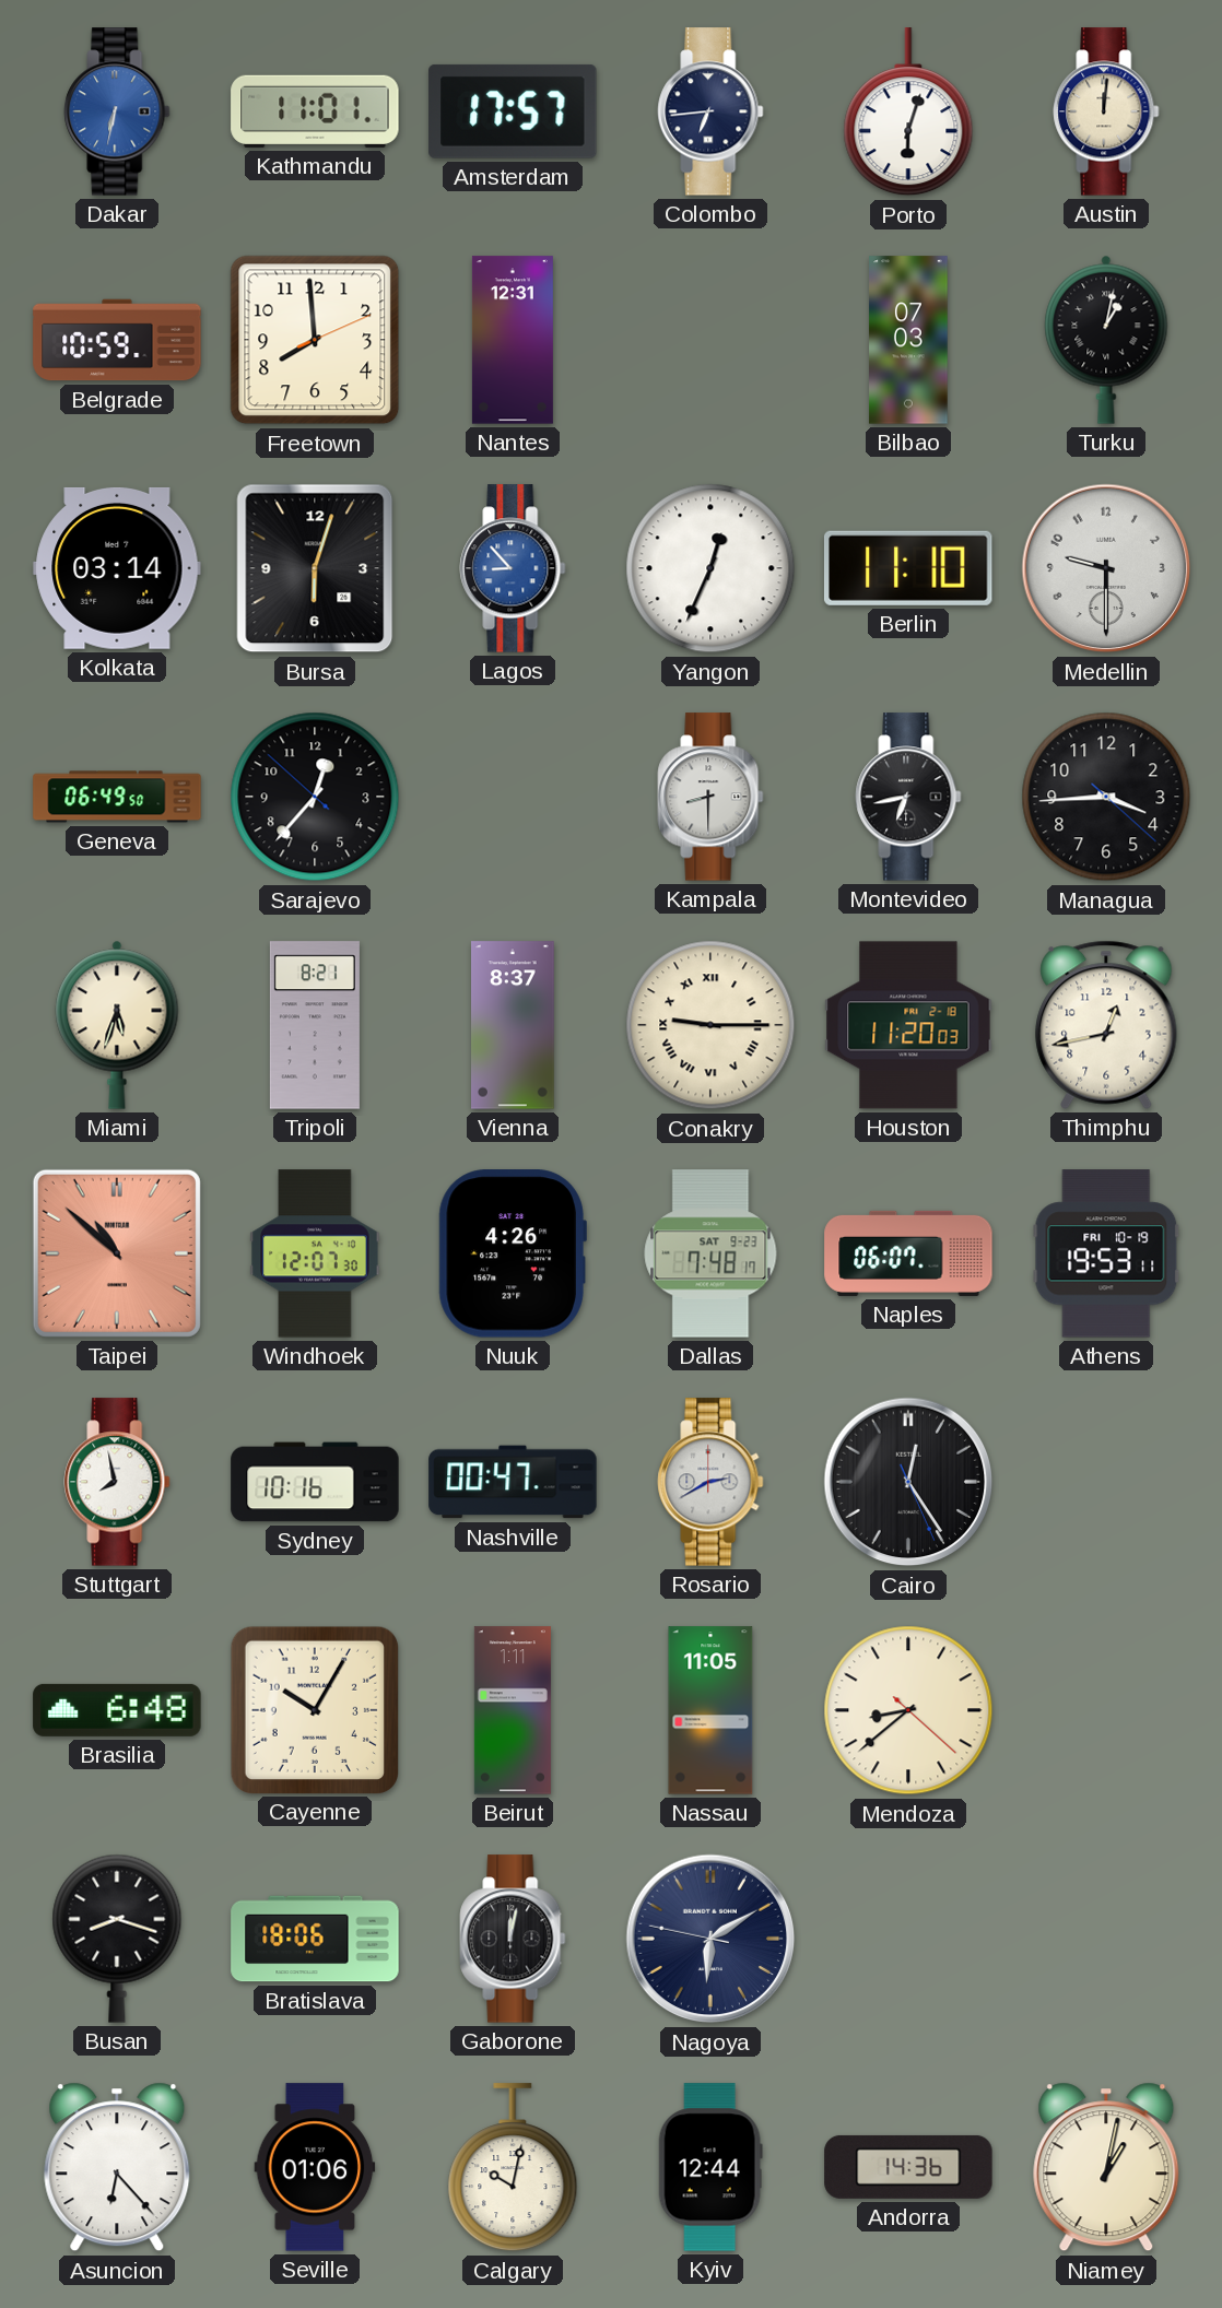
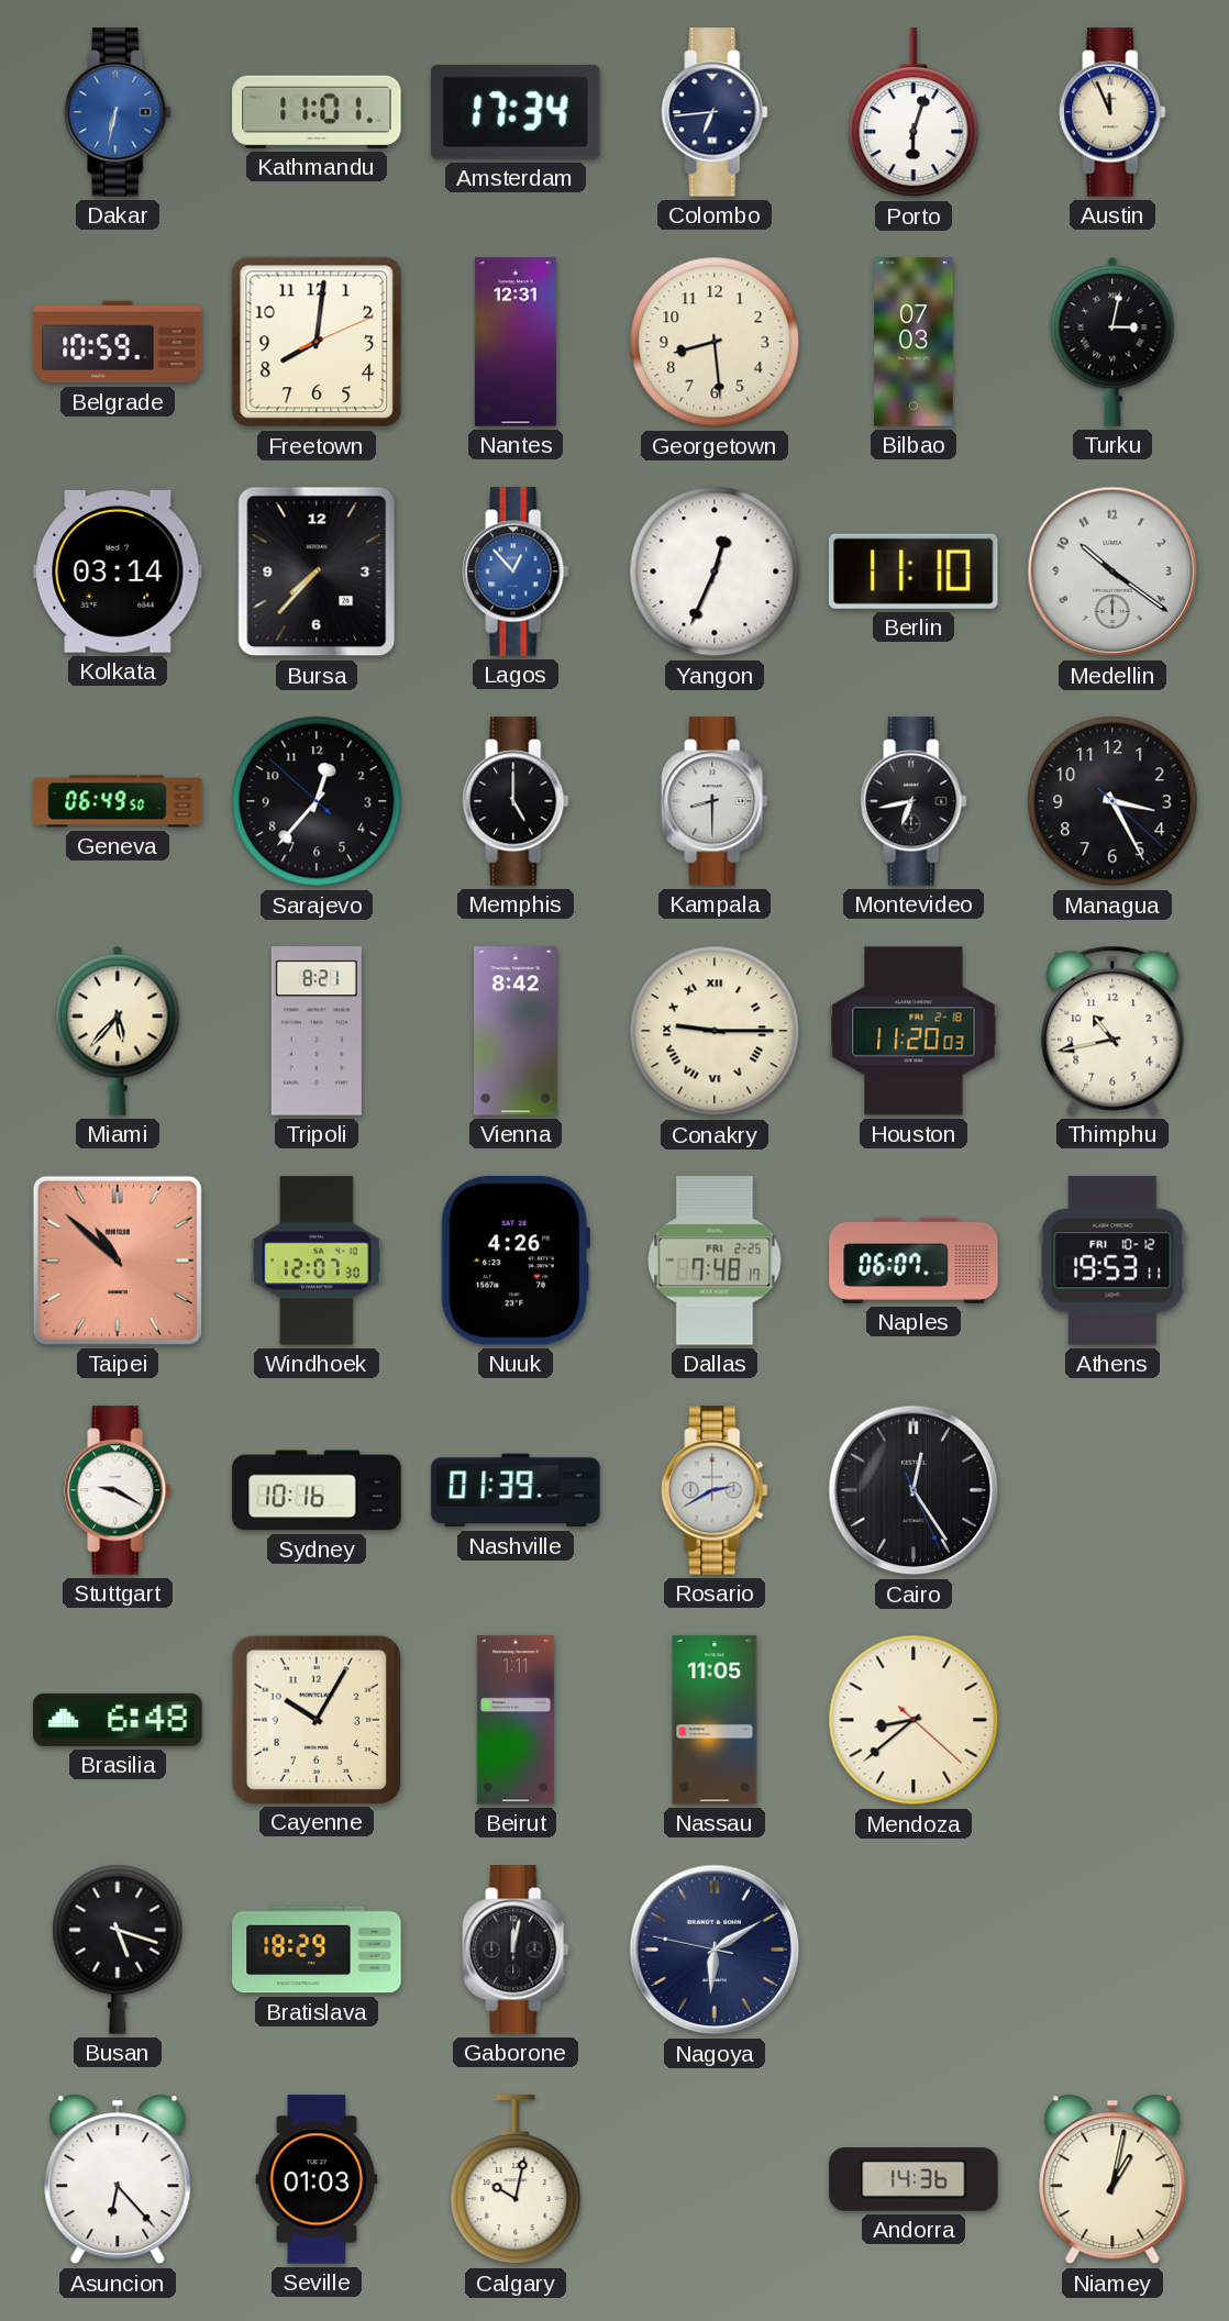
Amsterdam: 17:57 -> 17:34
Austin: 12:01 -> 11:56
Freetown: 7:59 -> 8:01
Georgetown: none -> 8:29
Turku: 1:02 -> 3:02
Bursa: 6:03 -> 7:37
Lagos: 8:53 -> 12:53
Medellin: 9:30 -> 10:21
Memphis: none -> 5:00
Managua: 3:44 -> 3:25
Miami: 5:33 -> 5:37
Vienna: 8:37 -> 8:42
Thimphu: 12:43 -> 10:43
Dallas date: SAT 9-23 -> FRI 2-25
Athens date: FRI 10-19 -> FRI 10-12
Stuttgart: 7:58 -> 9:20
Nashville: 00:47 -> 01:39
Busan: 8:18 -> 5:18
Bratislava: 18:06 -> 18:29
Seville: 01:06 -> 01:03
Kyiv: 12:44 -> none
